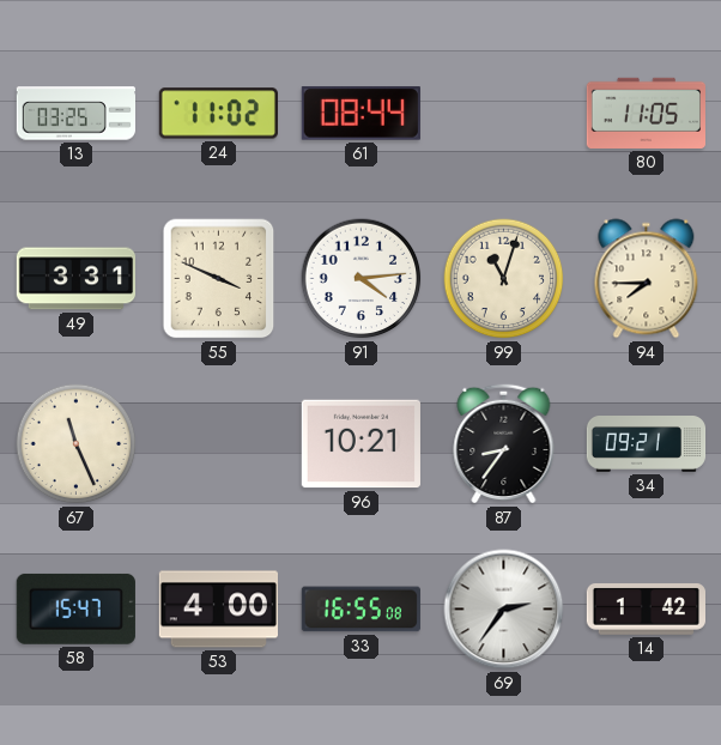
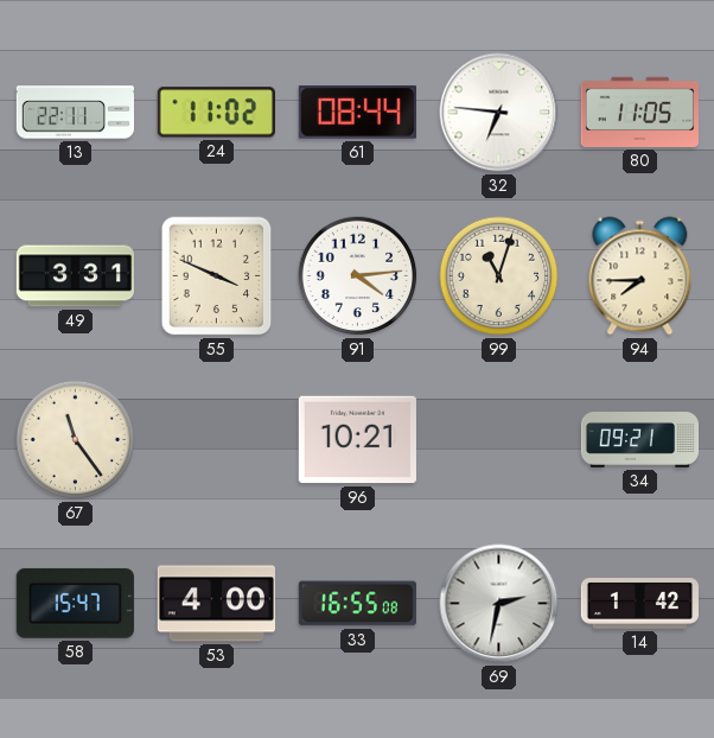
13: 03:25 -> 22:11
32: none -> 6:46
67: 11:26 -> 11:24
87: 8:36 -> none
69: 2:36 -> 2:32
